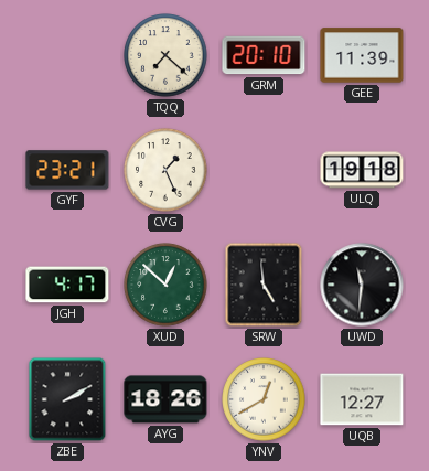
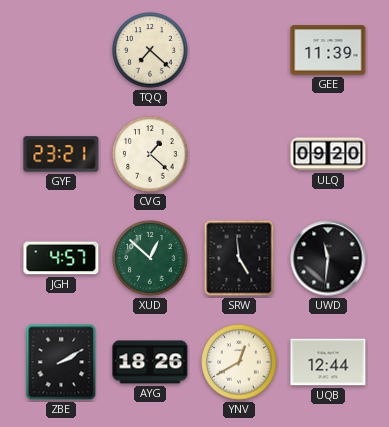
GRM: 20:10 -> none
CVG: 1:26 -> 1:22
ULQ: 19:18 -> 09:20
JGH: 4:17 -> 4:57
UQB: 12:27 -> 12:44
